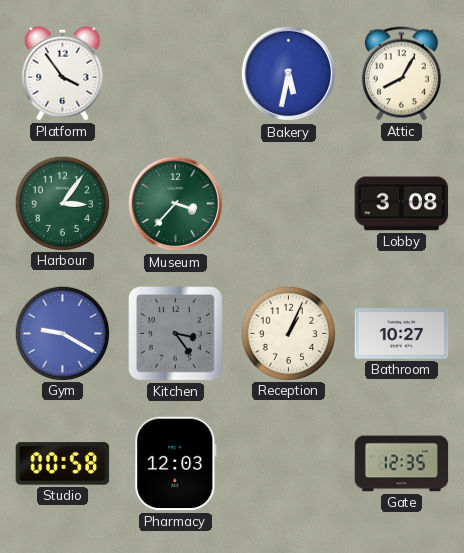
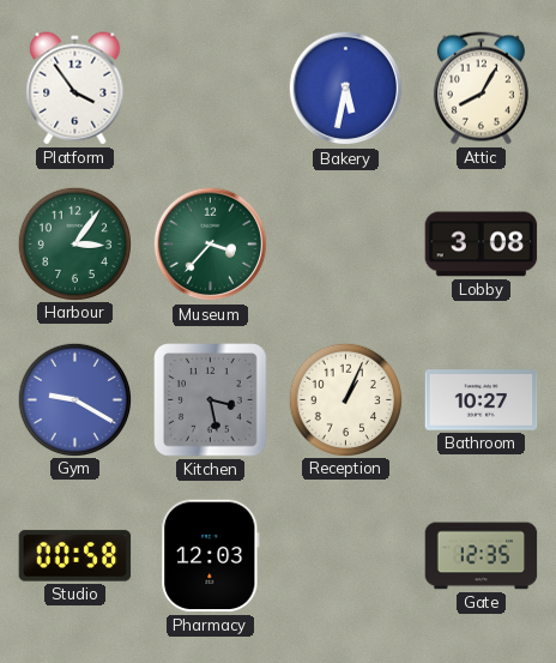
Kitchen: 3:24 -> 3:28
